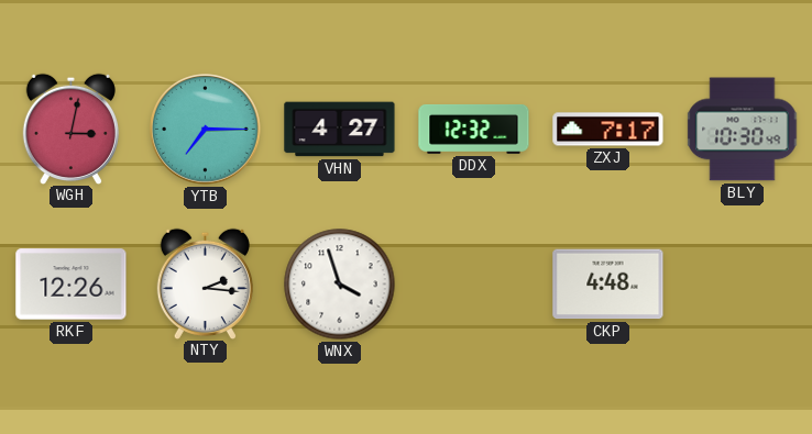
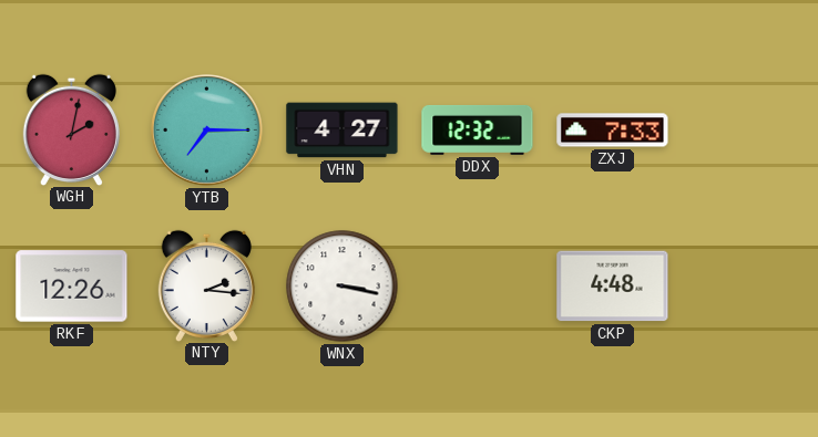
WGH: 3:02 -> 2:02
ZXJ: 7:17 -> 7:33
BLY: 10:30 -> none
WNX: 3:57 -> 3:17
